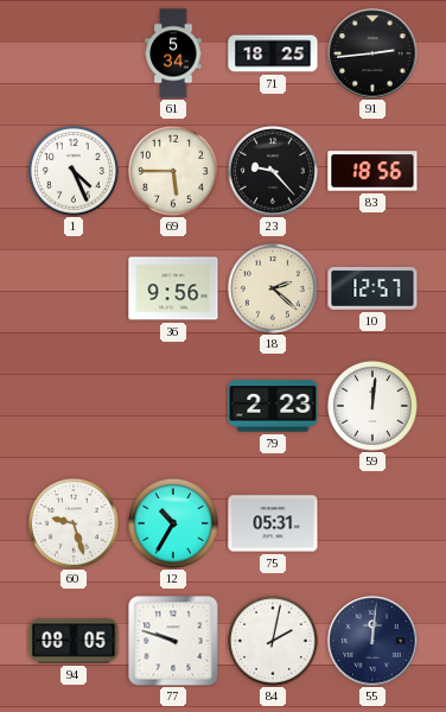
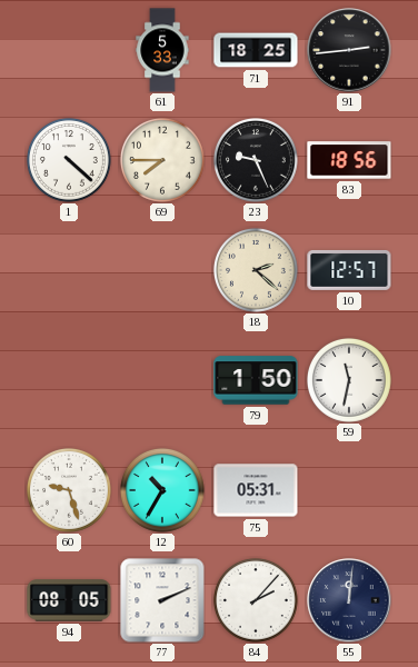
61: 5:34 -> 5:33
1: 4:26 -> 4:22
69: 5:45 -> 7:45
23: 9:23 -> 9:26
36: 9:56 -> none
79: 2:23 -> 1:50
59: 12:01 -> 11:32
77: 9:48 -> 2:11
84: 2:02 -> 2:07
